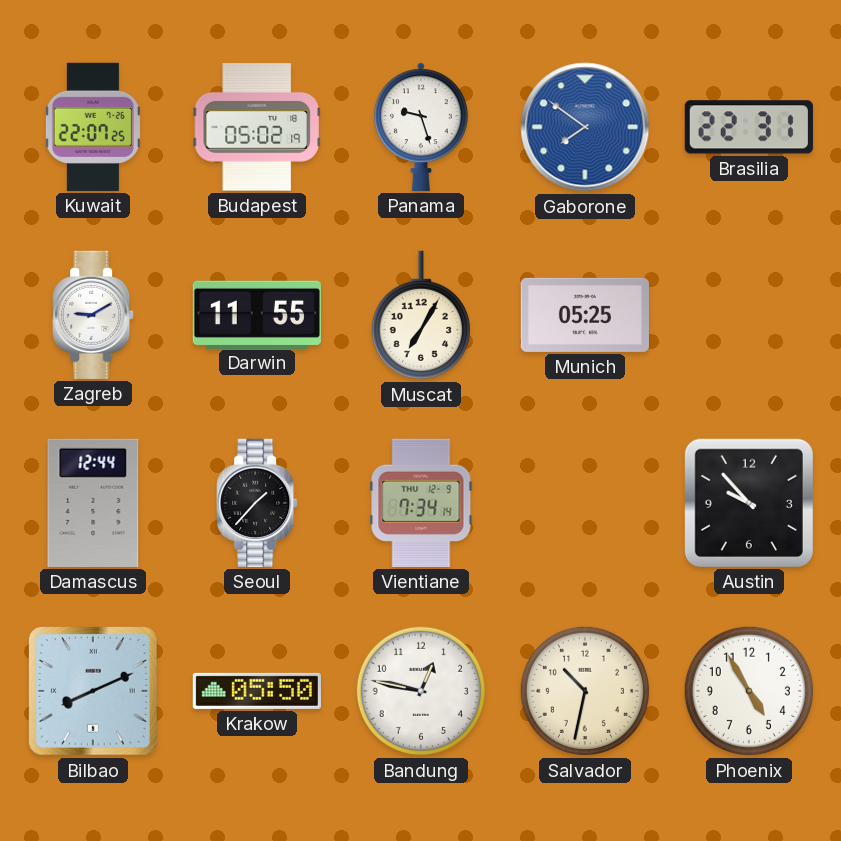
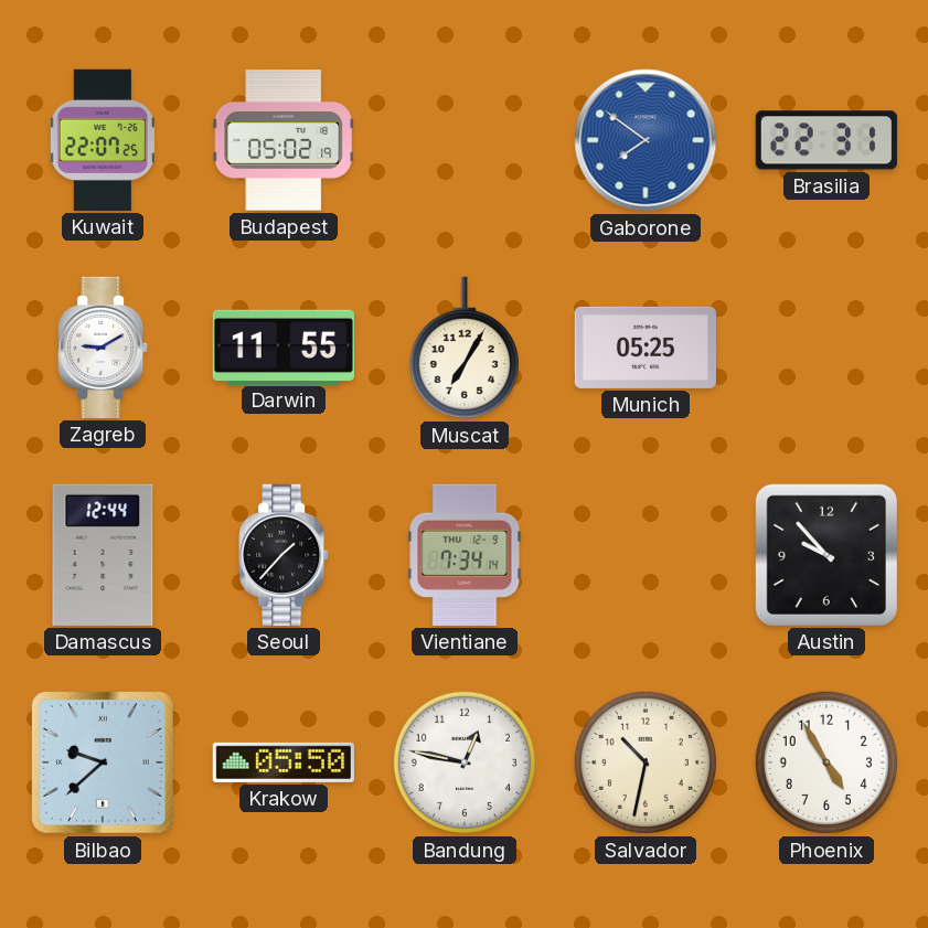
Panama: 9:27 -> none
Bilbao: 8:11 -> 9:38
